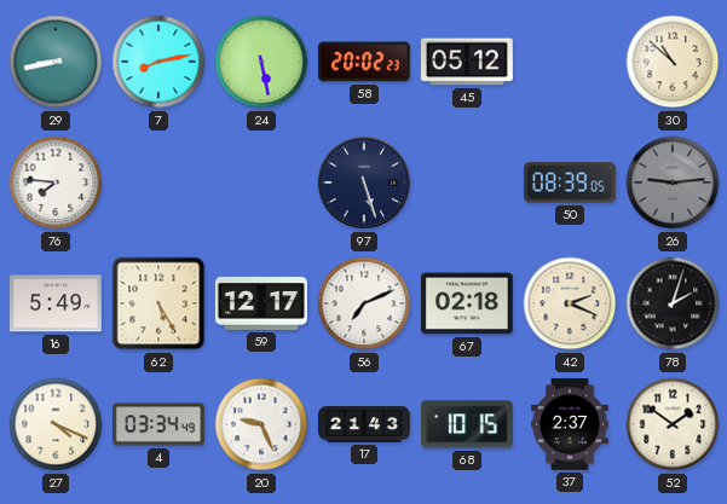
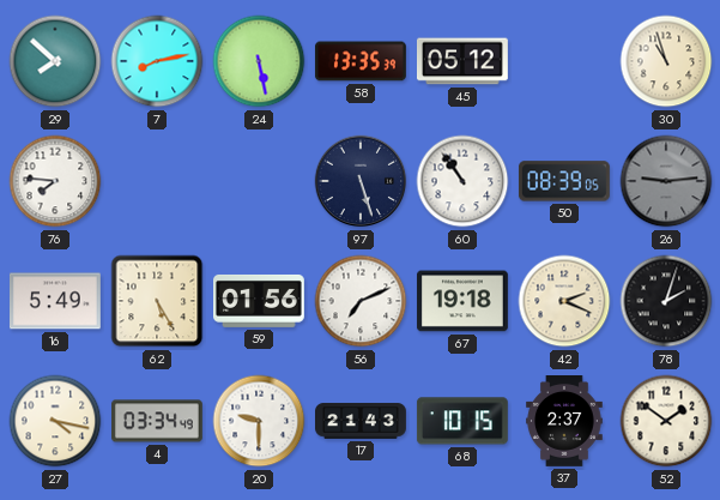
29: 8:43 -> 7:52
58: 20:02 -> 13:35
30: 10:52 -> 10:57
60: none -> 10:54
59: 12:17 -> 01:56
67: 02:18 -> 19:18
27: 4:19 -> 4:17
20: 9:26 -> 9:30
